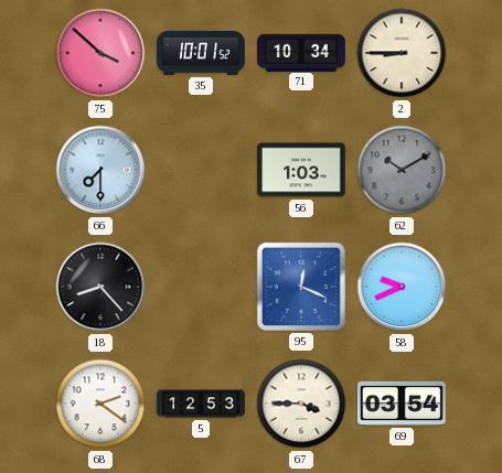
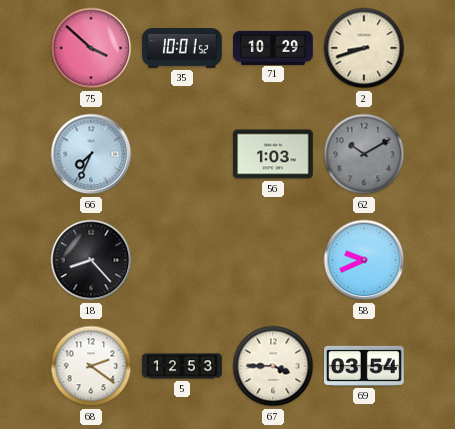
71: 10:34 -> 10:29
2: 8:45 -> 8:42
66: 7:30 -> 7:34
95: 12:19 -> none
